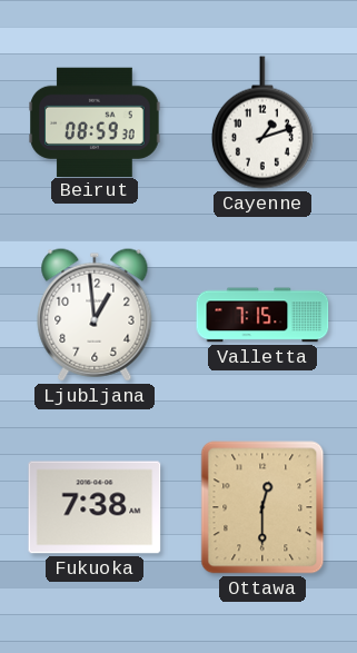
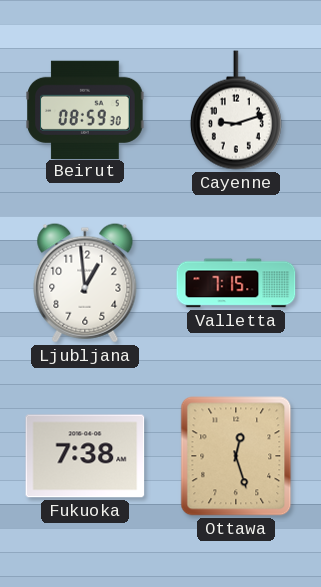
Cayenne: 1:12 -> 9:12
Ottawa: 12:30 -> 12:27
